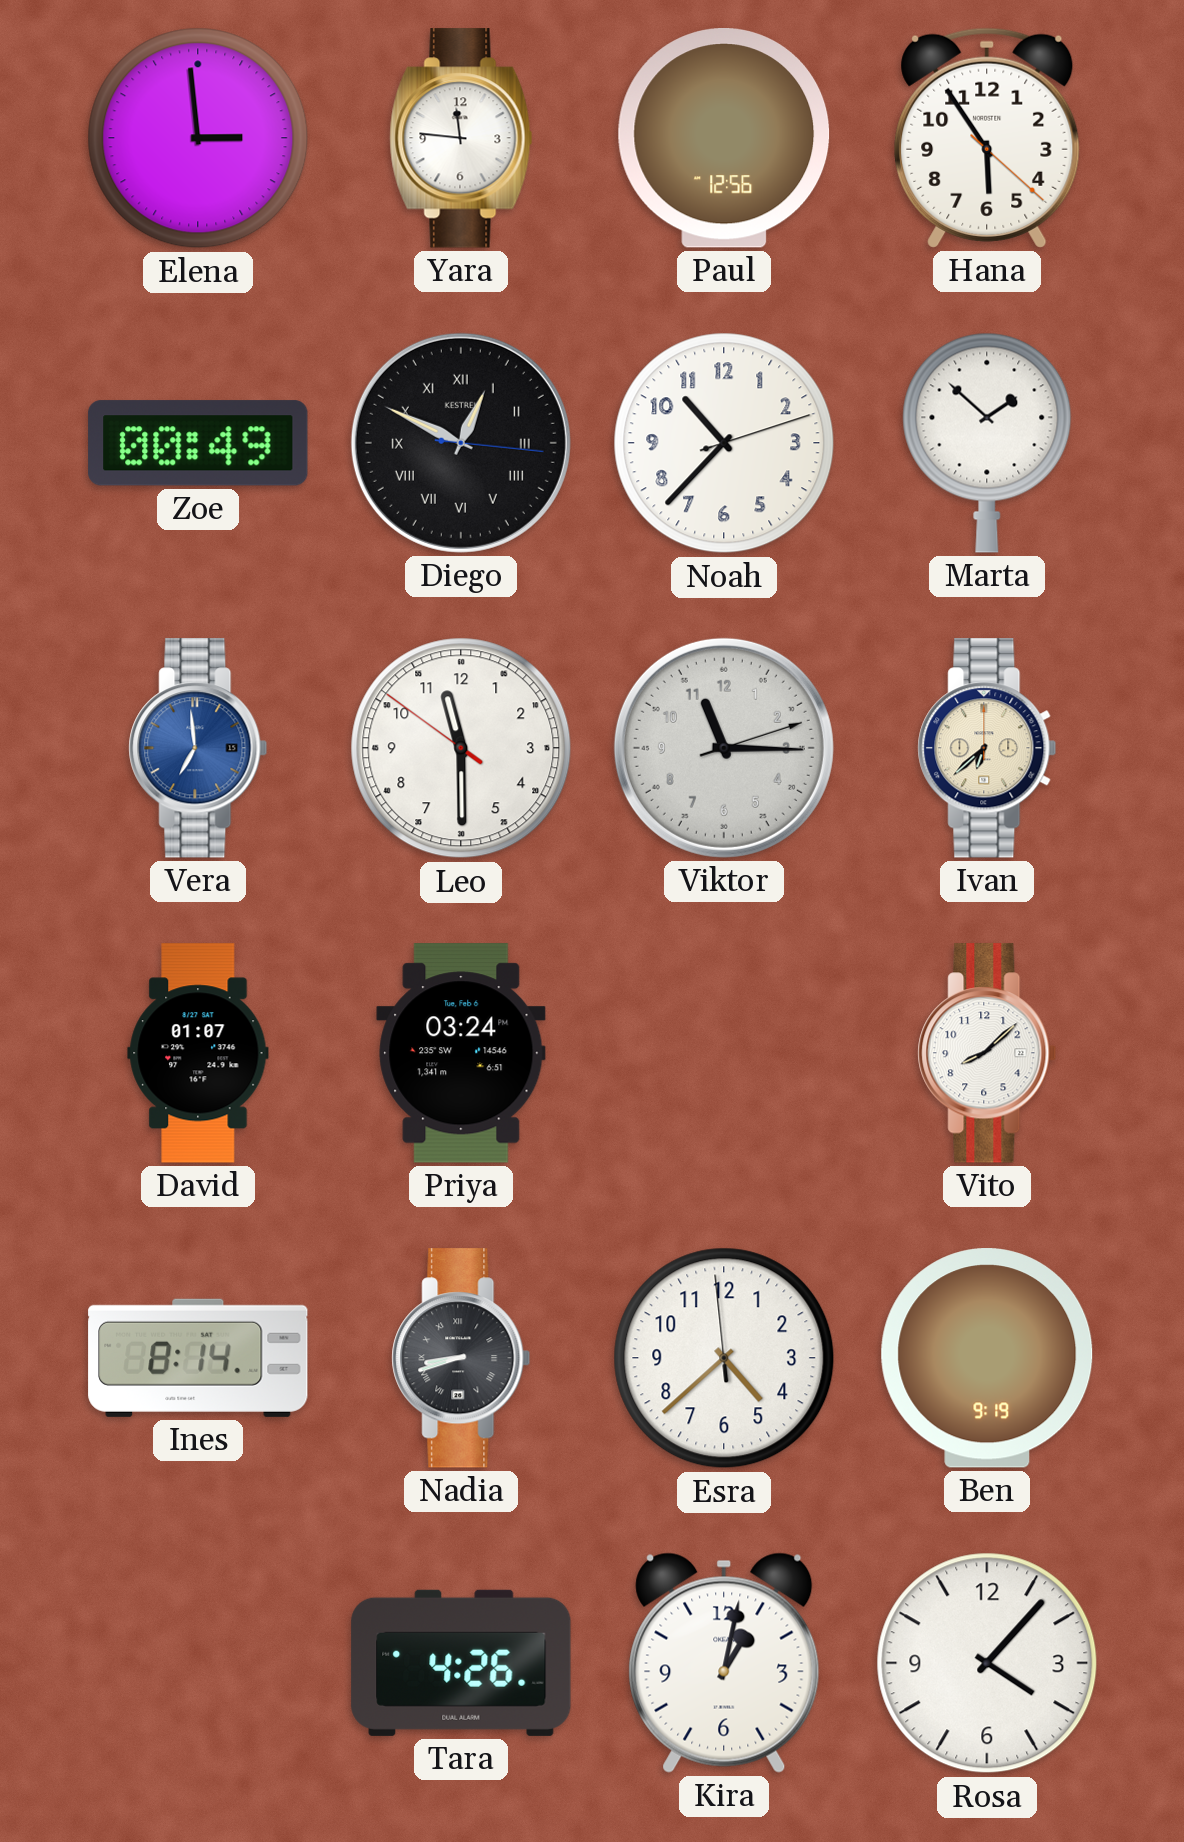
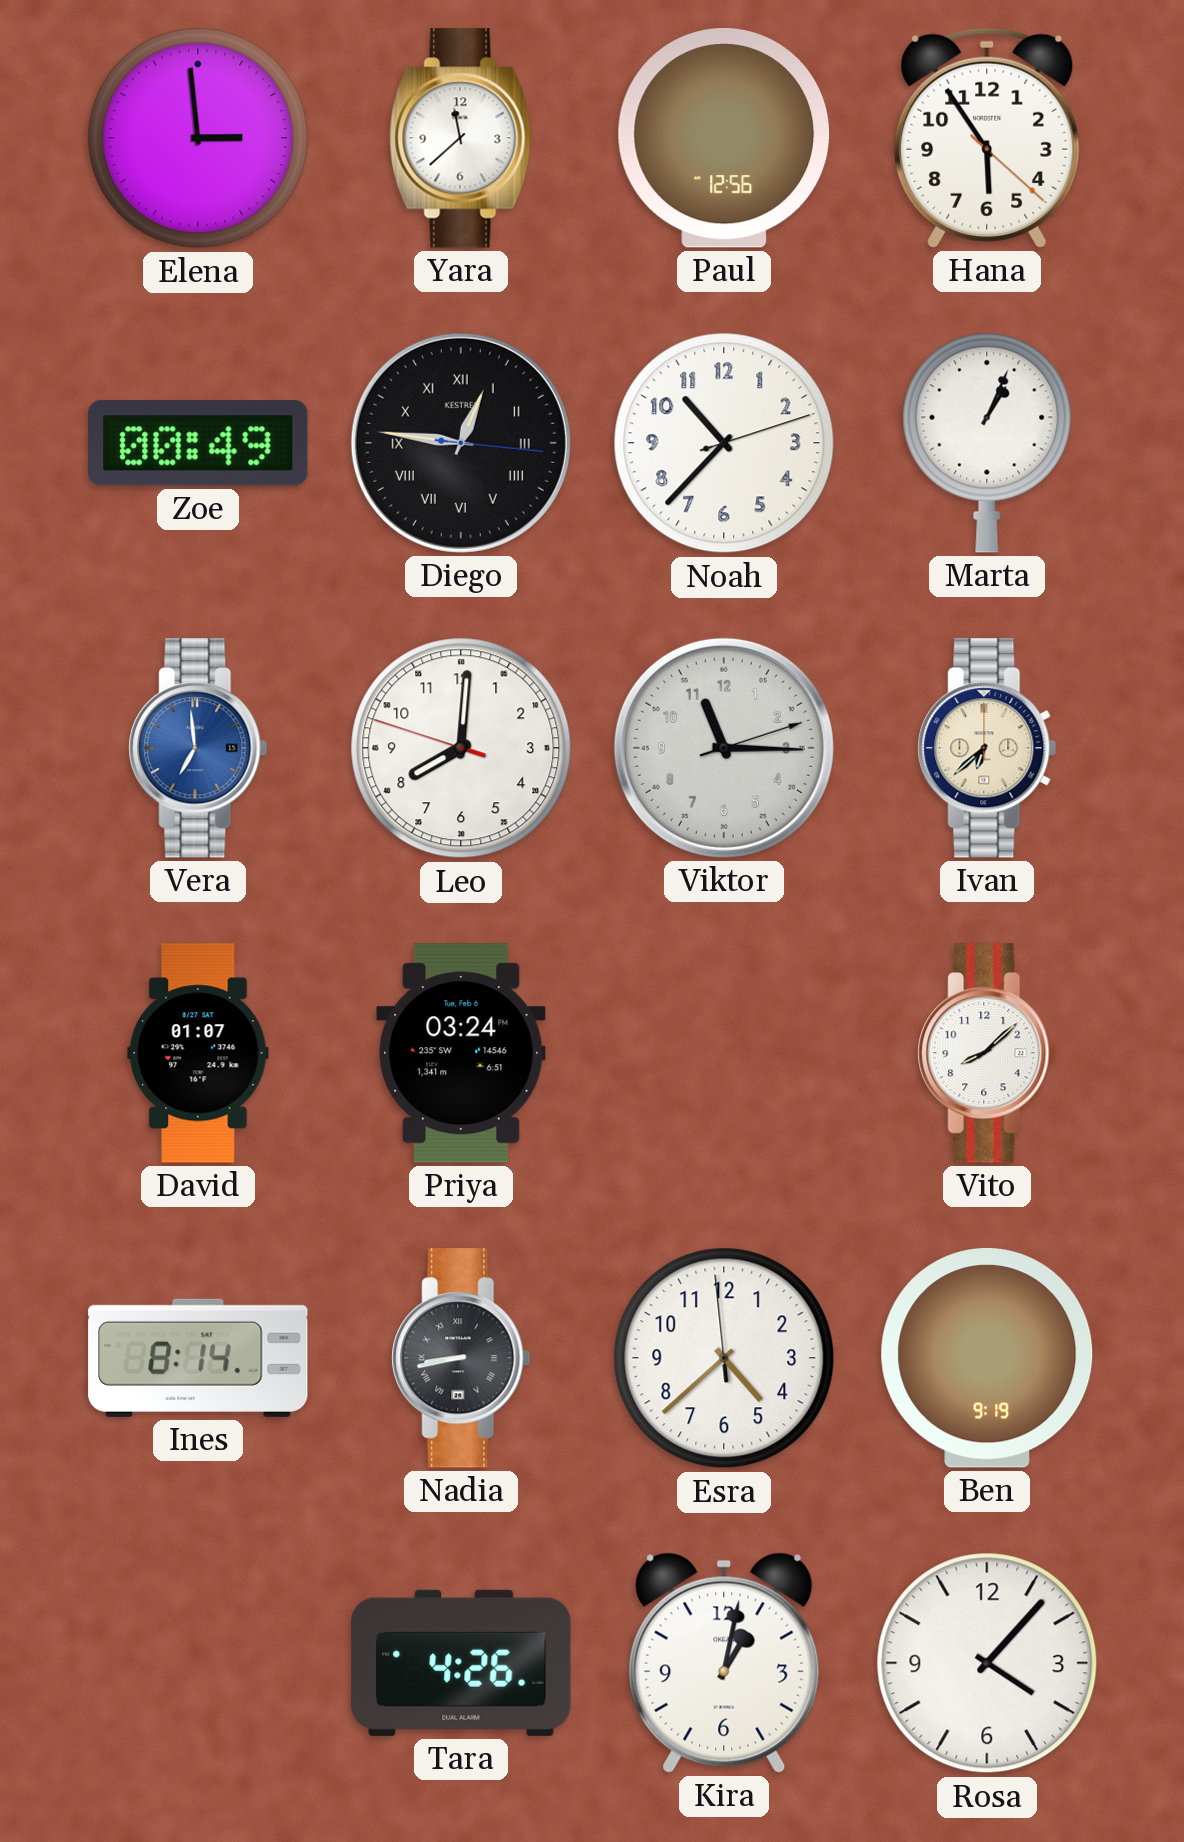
Yara: 11:46 -> 11:38
Diego: 12:49 -> 12:46
Marta: 1:52 -> 1:04
Leo: 11:29 -> 8:00
Nadia: 8:42 -> 8:43
